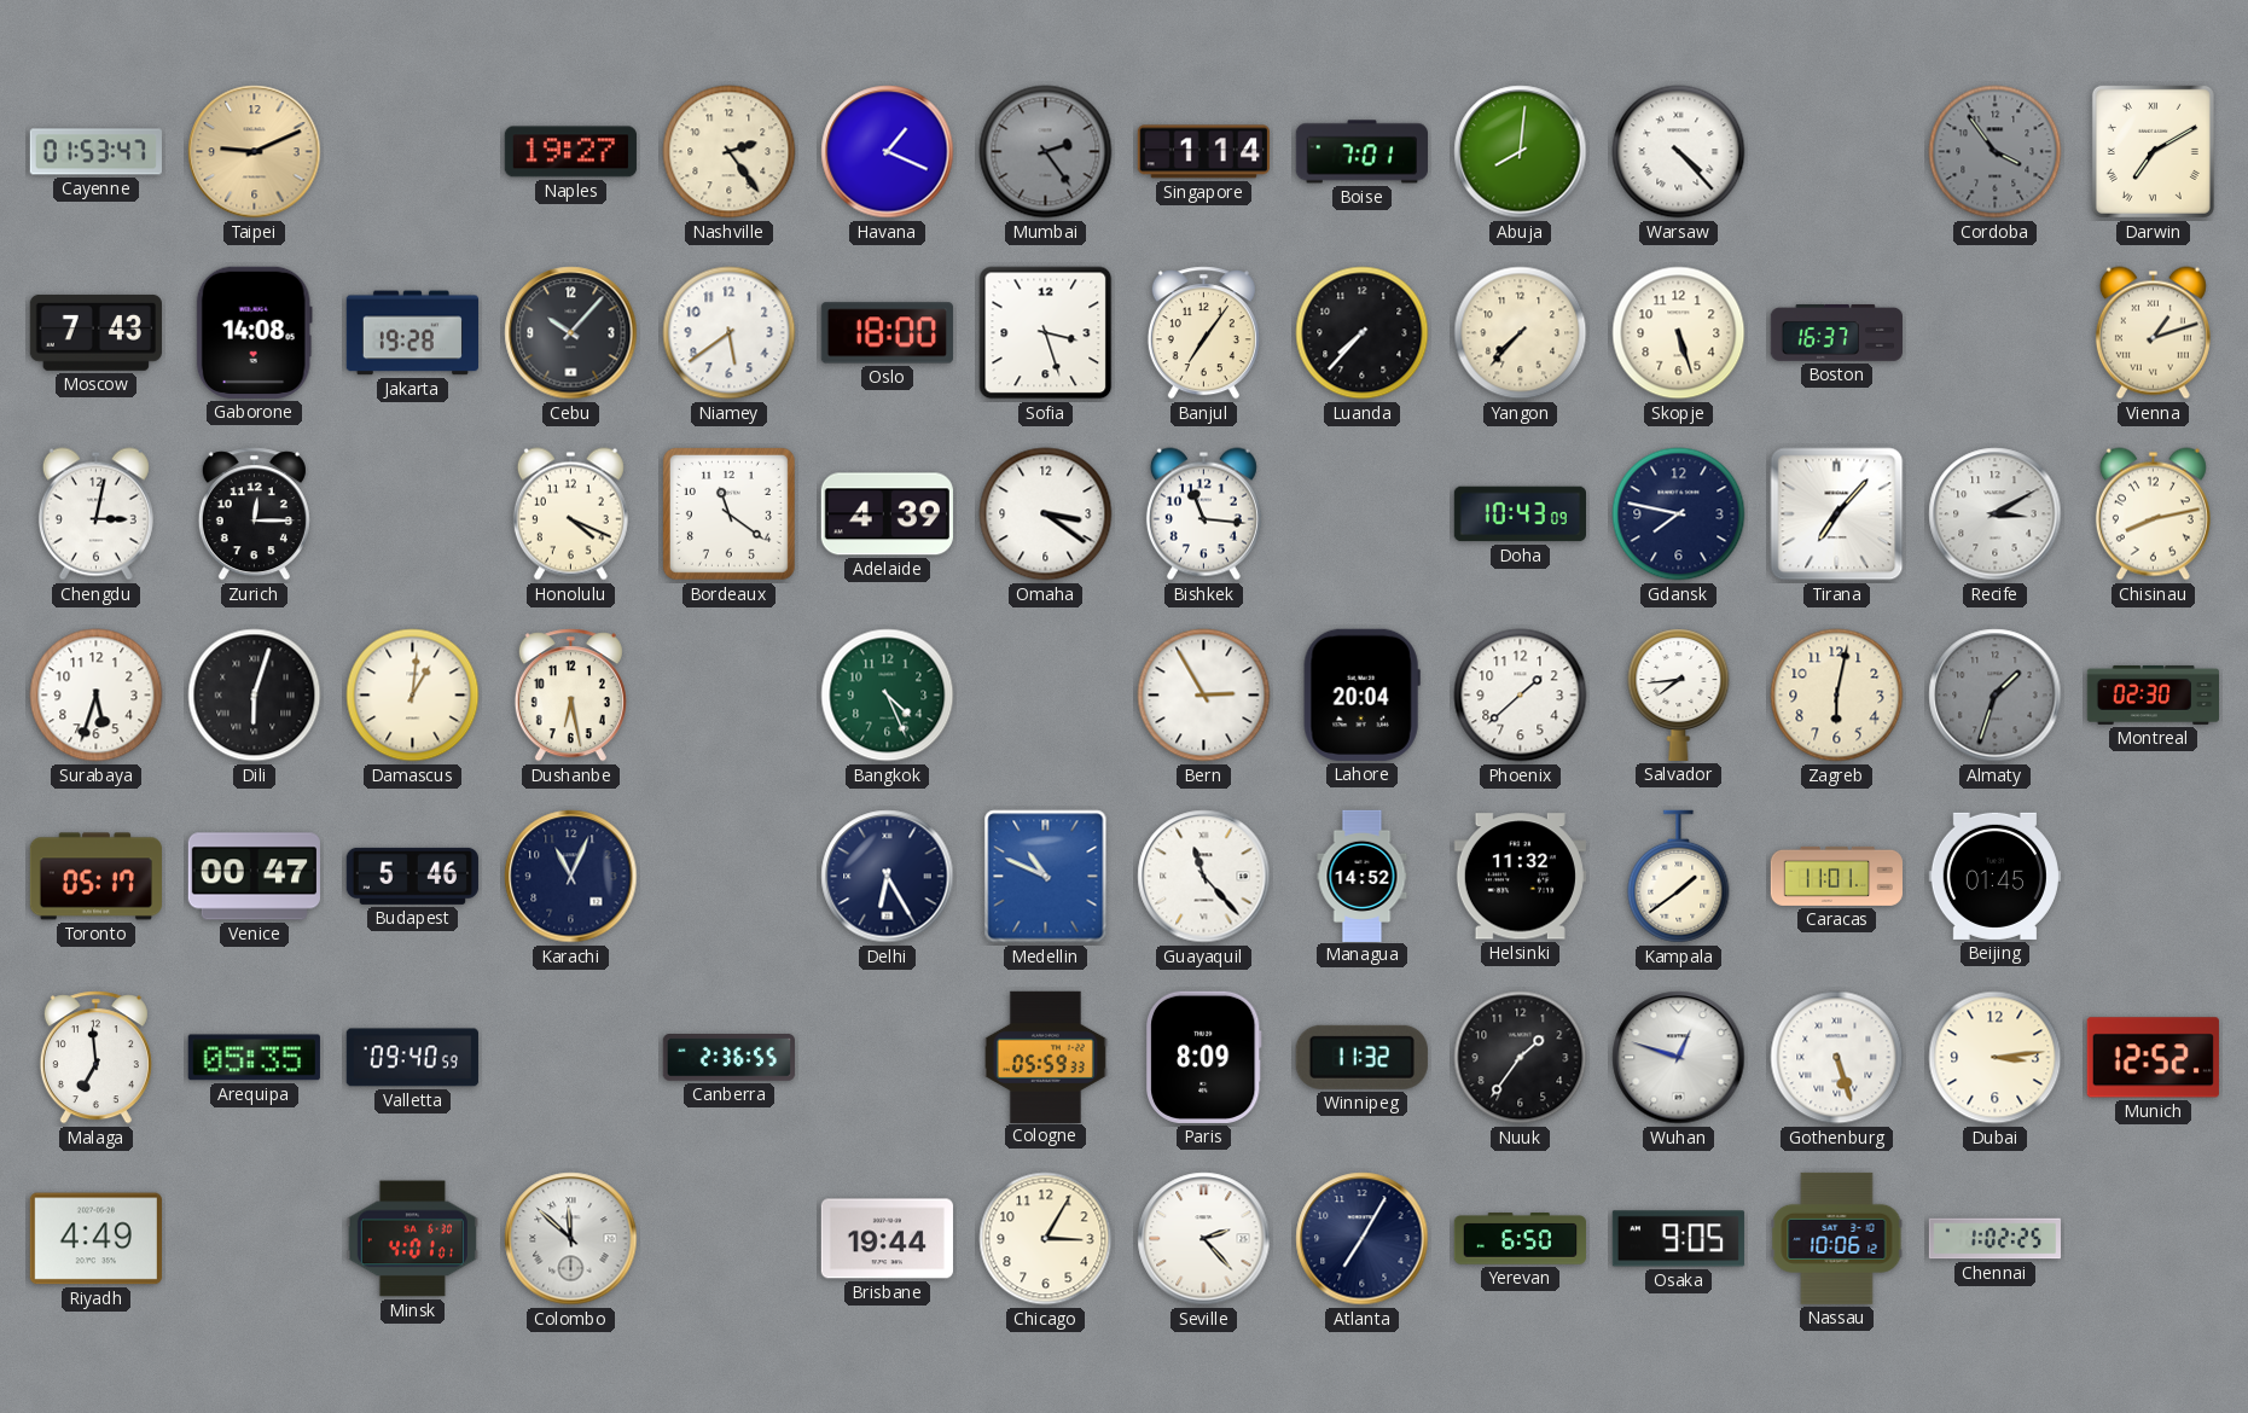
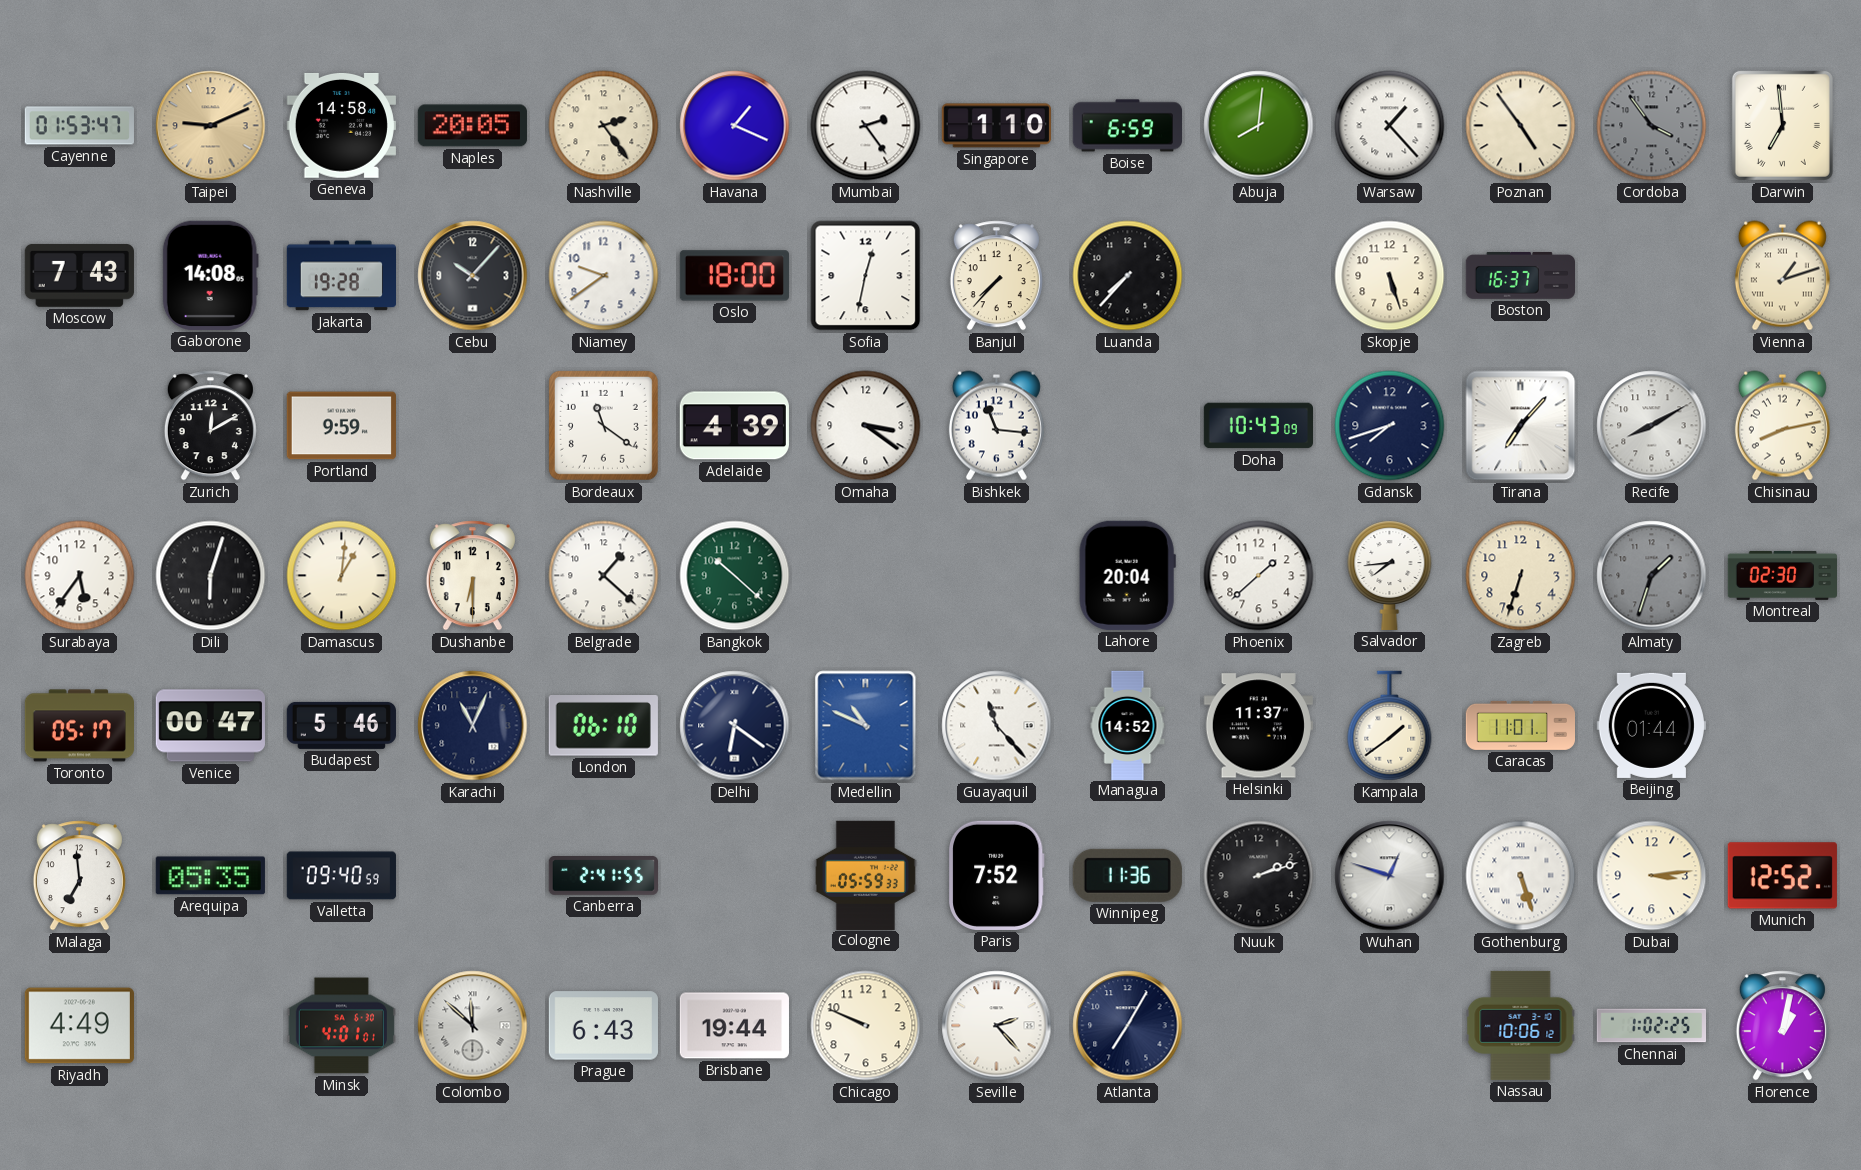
Geneva: none -> 14:58
Naples: 19:27 -> 20:05
Mumbai dial: grey -> white
Singapore: 1:14 -> 1:10
Boise: 7:01 -> 6:59
Warsaw: 4:23 -> 1:23
Poznan: none -> 4:54
Darwin: 7:10 -> 6:59
Niamey: 5:39 -> 9:39
Sofia: 3:27 -> 12:32
Banjul: 7:06 -> 7:37
Yangon: 7:37 -> none
Chengdu: 3:02 -> none
Zurich: 12:15 -> 12:10
Portland: none -> 9:59
Honolulu: 4:19 -> none
Gdansk: 7:47 -> 7:42
Recife: 3:10 -> 8:10
Surabaya: 5:33 -> 5:36
Dushanbe: 6:28 -> 6:30
Belgrade: none -> 1:22
Bangkok: 4:26 -> 10:22
Bern: 2:55 -> none
Zagreb: 6:02 -> 6:33
London: none -> 06:10
Delhi: 6:25 -> 6:21
Helsinki: 11:32 -> 11:37
Beijing: 01:45 -> 01:44
Canberra: 2:36 -> 2:41
Paris: 8:09 -> 7:52
Winnipeg: 11:32 -> 11:36
Nuuk: 1:36 -> 2:12
Prague: none -> 6:43
Chicago: 3:05 -> 9:49
Yerevan: 6:50 -> none
Osaka: 9:05 -> none
Florence: none -> 1:02
